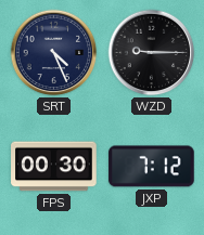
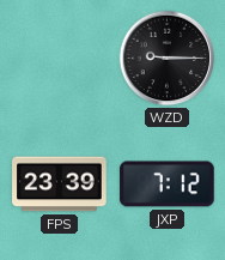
SRT: 4:26 -> none
FPS: 00:30 -> 23:39
